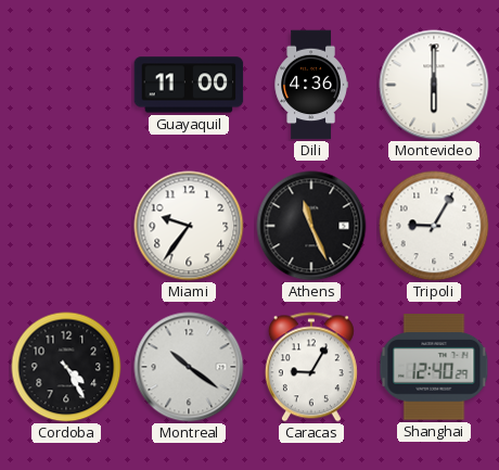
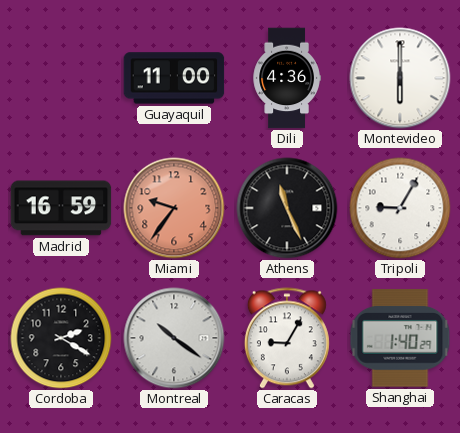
Madrid: none -> 16:59
Miami dial: white -> salmon
Cordoba: 4:25 -> 2:20
Shanghai: 12:40 -> 1:40
